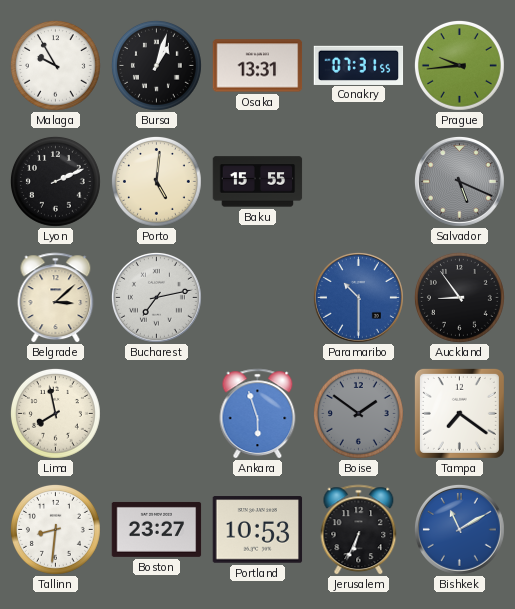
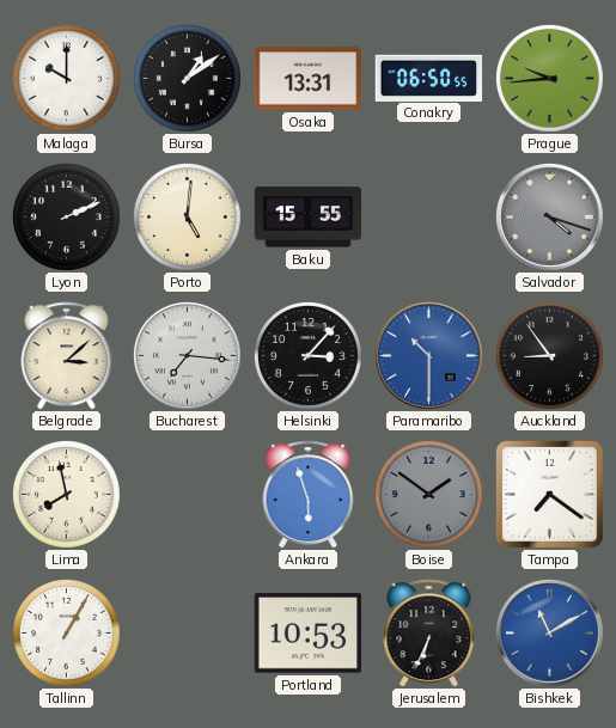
Malaga: 9:55 -> 10:00
Bursa: 1:03 -> 1:09
Conakry: 07:31 -> 06:50
Salvador: 5:19 -> 4:18
Bucharest: 7:13 -> 7:16
Helsinki: none -> 3:07
Tallinn: 8:31 -> 1:05
Boston: 23:27 -> none
